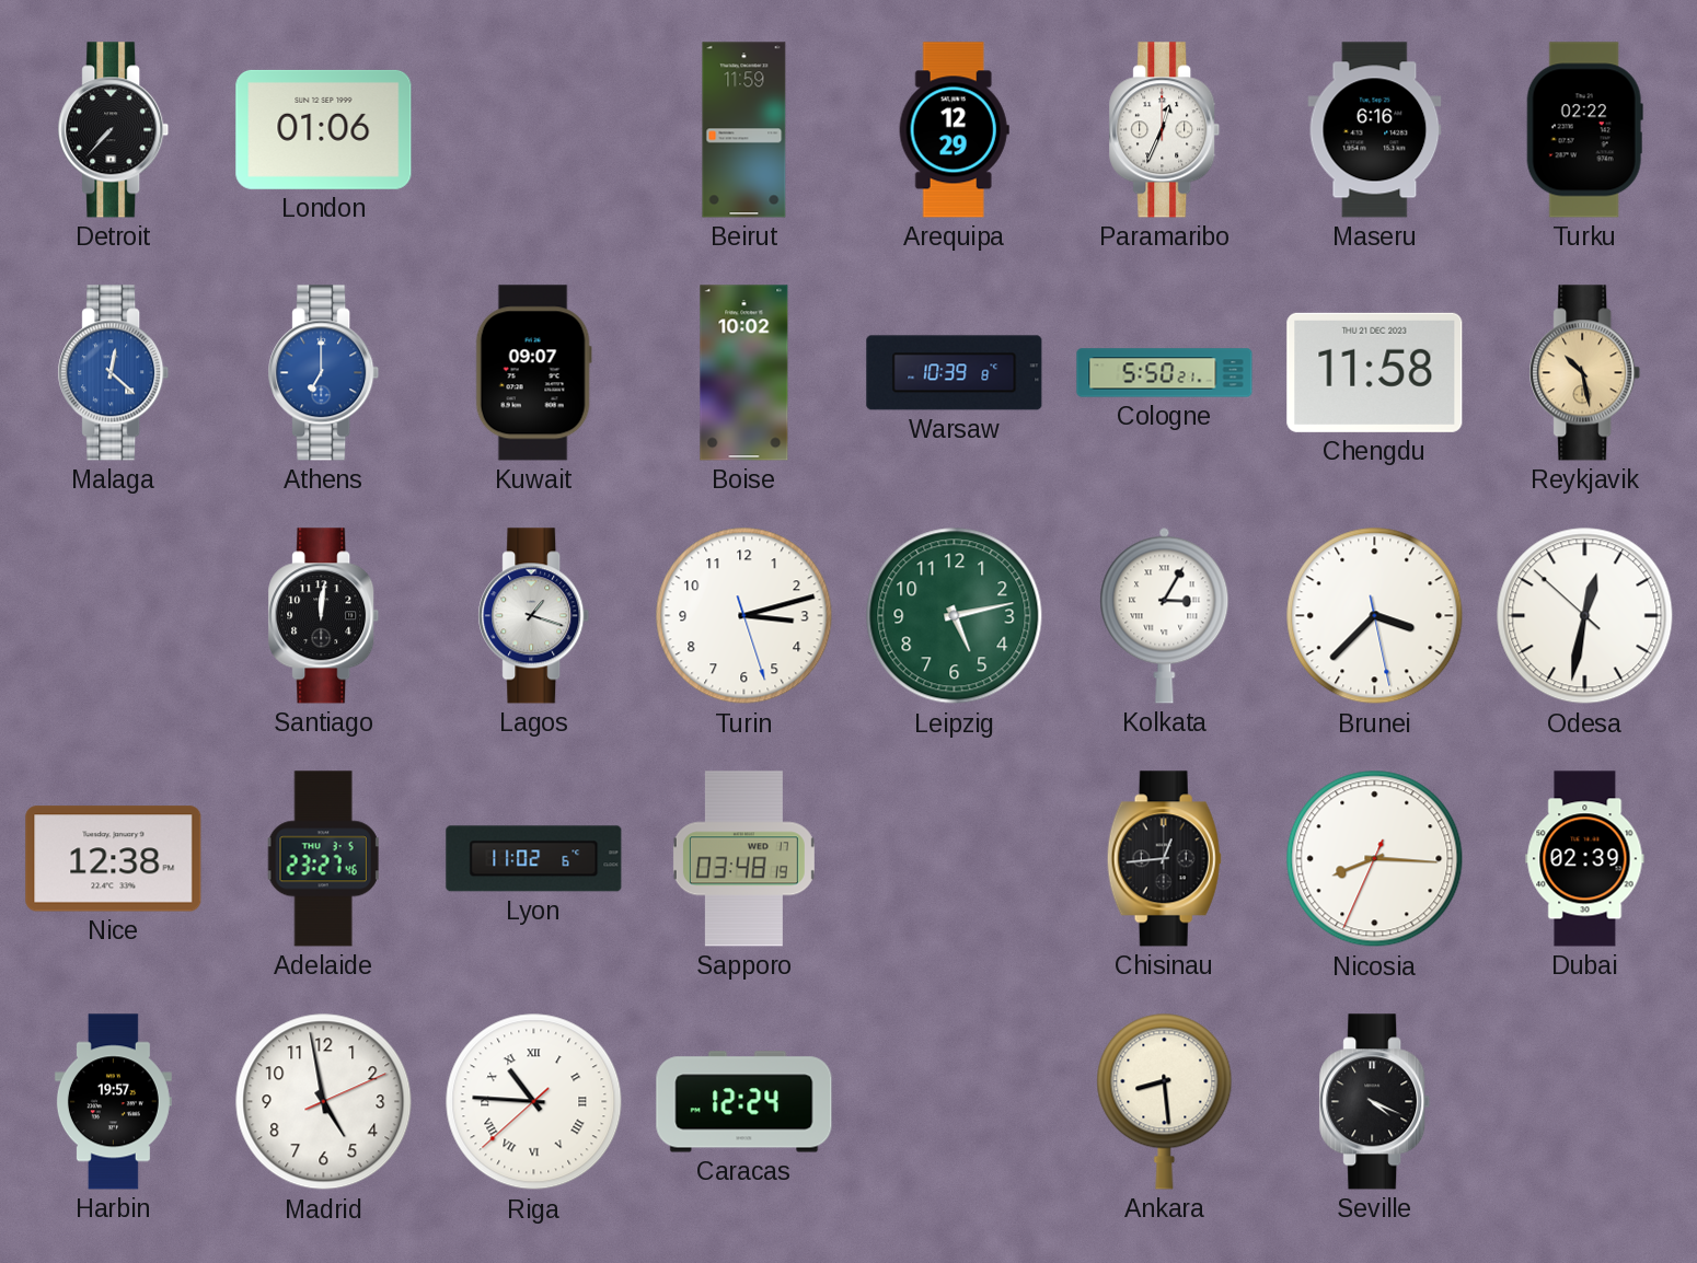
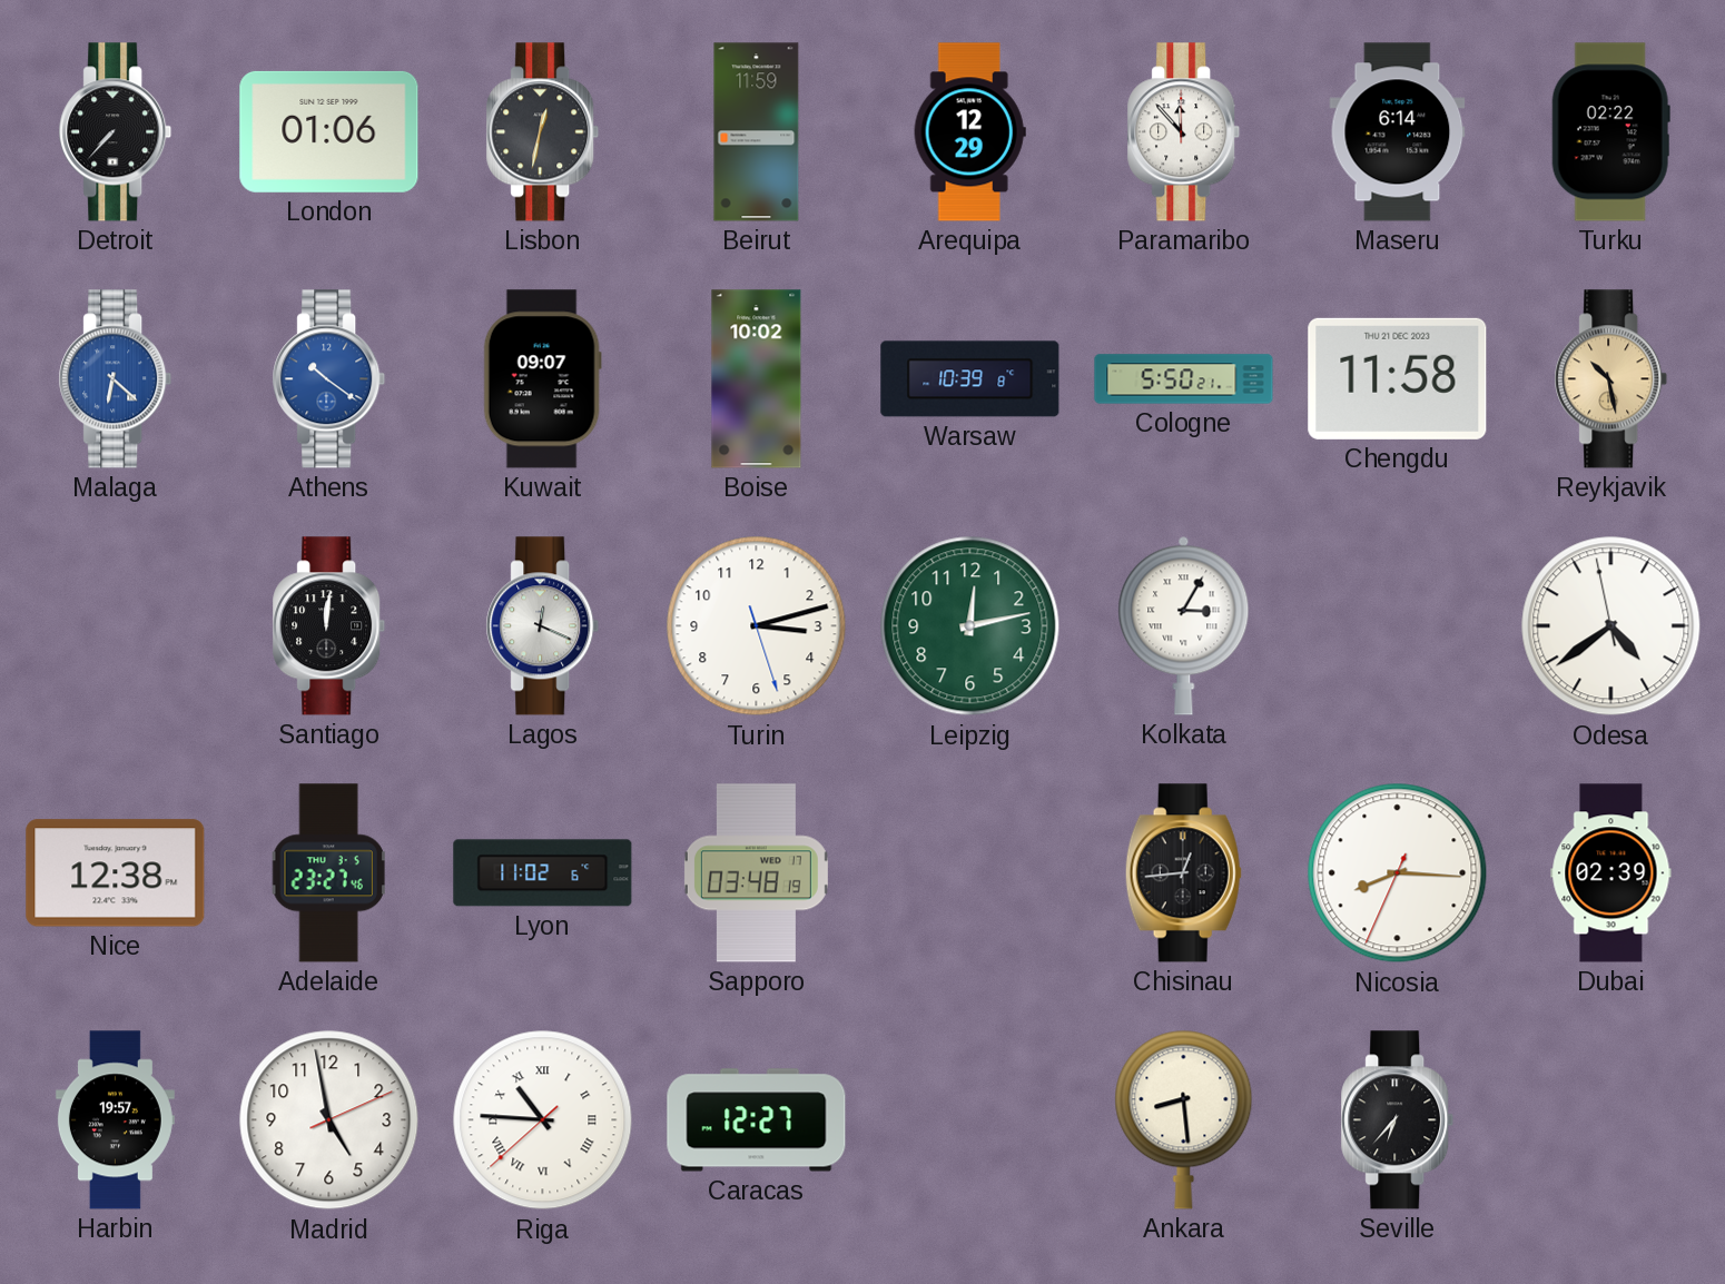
Lisbon: none -> 12:32
Paramaribo: 12:34 -> 11:53
Maseru: 6:16 -> 6:14
Malaga: 12:22 -> 6:22
Athens: 7:00 -> 10:21
Lagos: 1:18 -> 12:19
Leipzig: 5:13 -> 12:13
Brunei: 3:37 -> none
Odesa: 12:31 -> 4:38
Caracas: 12:24 -> 12:27
Seville: 4:19 -> 6:37
